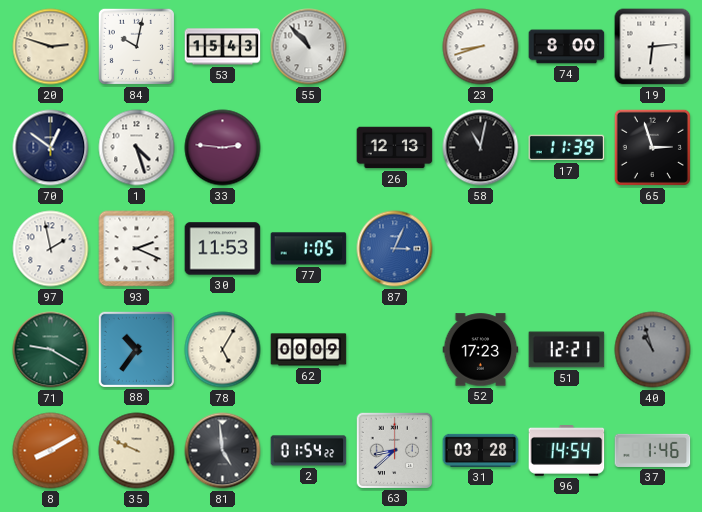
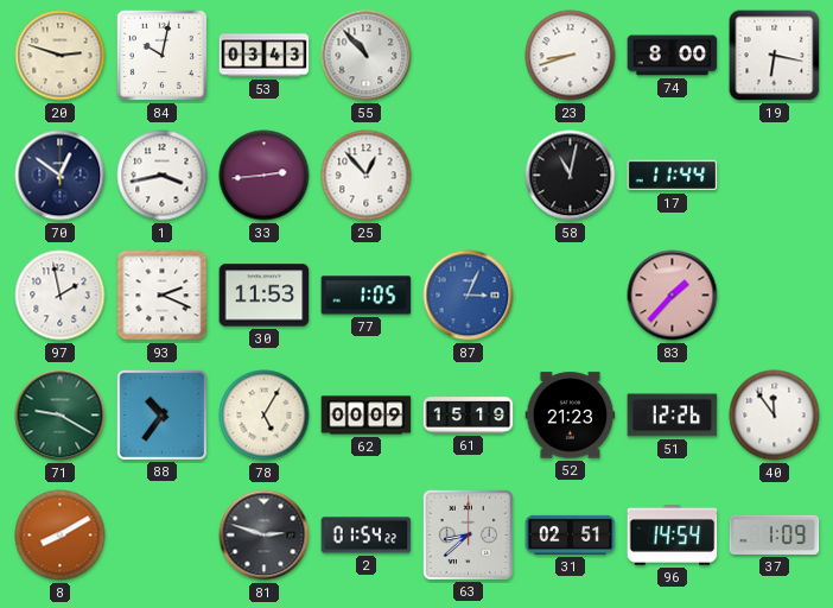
53: 15:43 -> 03:43
19: 6:14 -> 6:17
1: 4:27 -> 3:43
33: 2:46 -> 2:44
25: none -> 12:53
26: 12:13 -> none
17: 11:39 -> 11:44
65: 2:57 -> none
83: none -> 1:37
61: none -> 15:19
52: 17:23 -> 21:23
51: 12:21 -> 12:26
40: 10:57 -> 11:54
40 dial: grey -> white
35: 9:49 -> none
81: 4:59 -> 2:48
31: 03:28 -> 02:51
37: 1:46 -> 1:09
